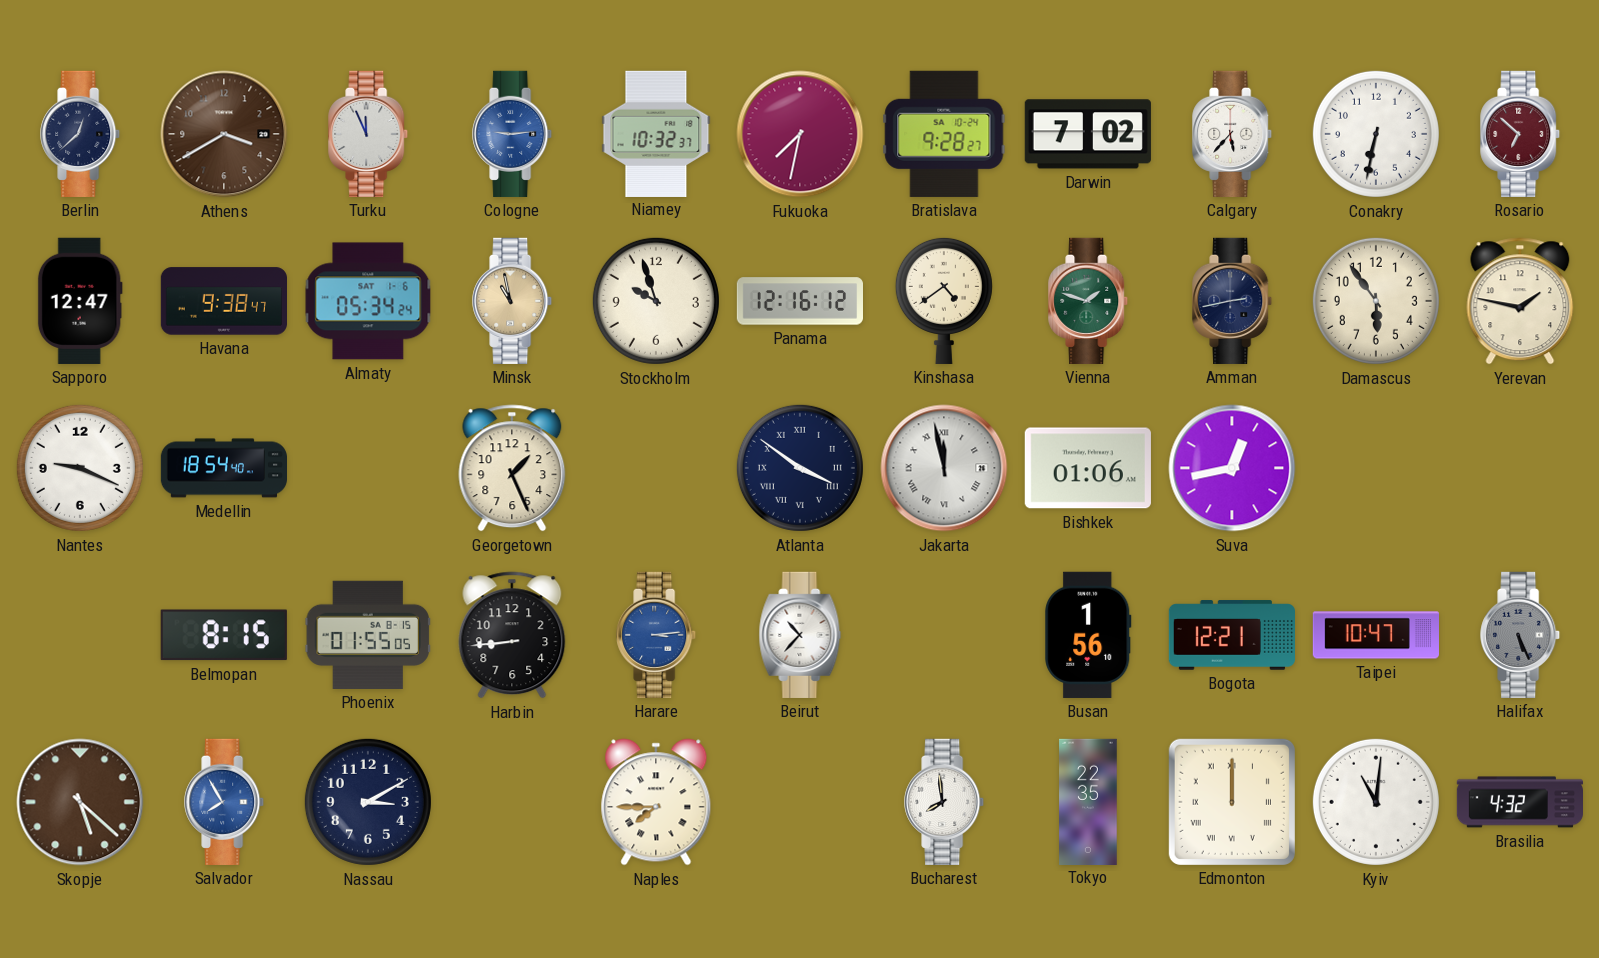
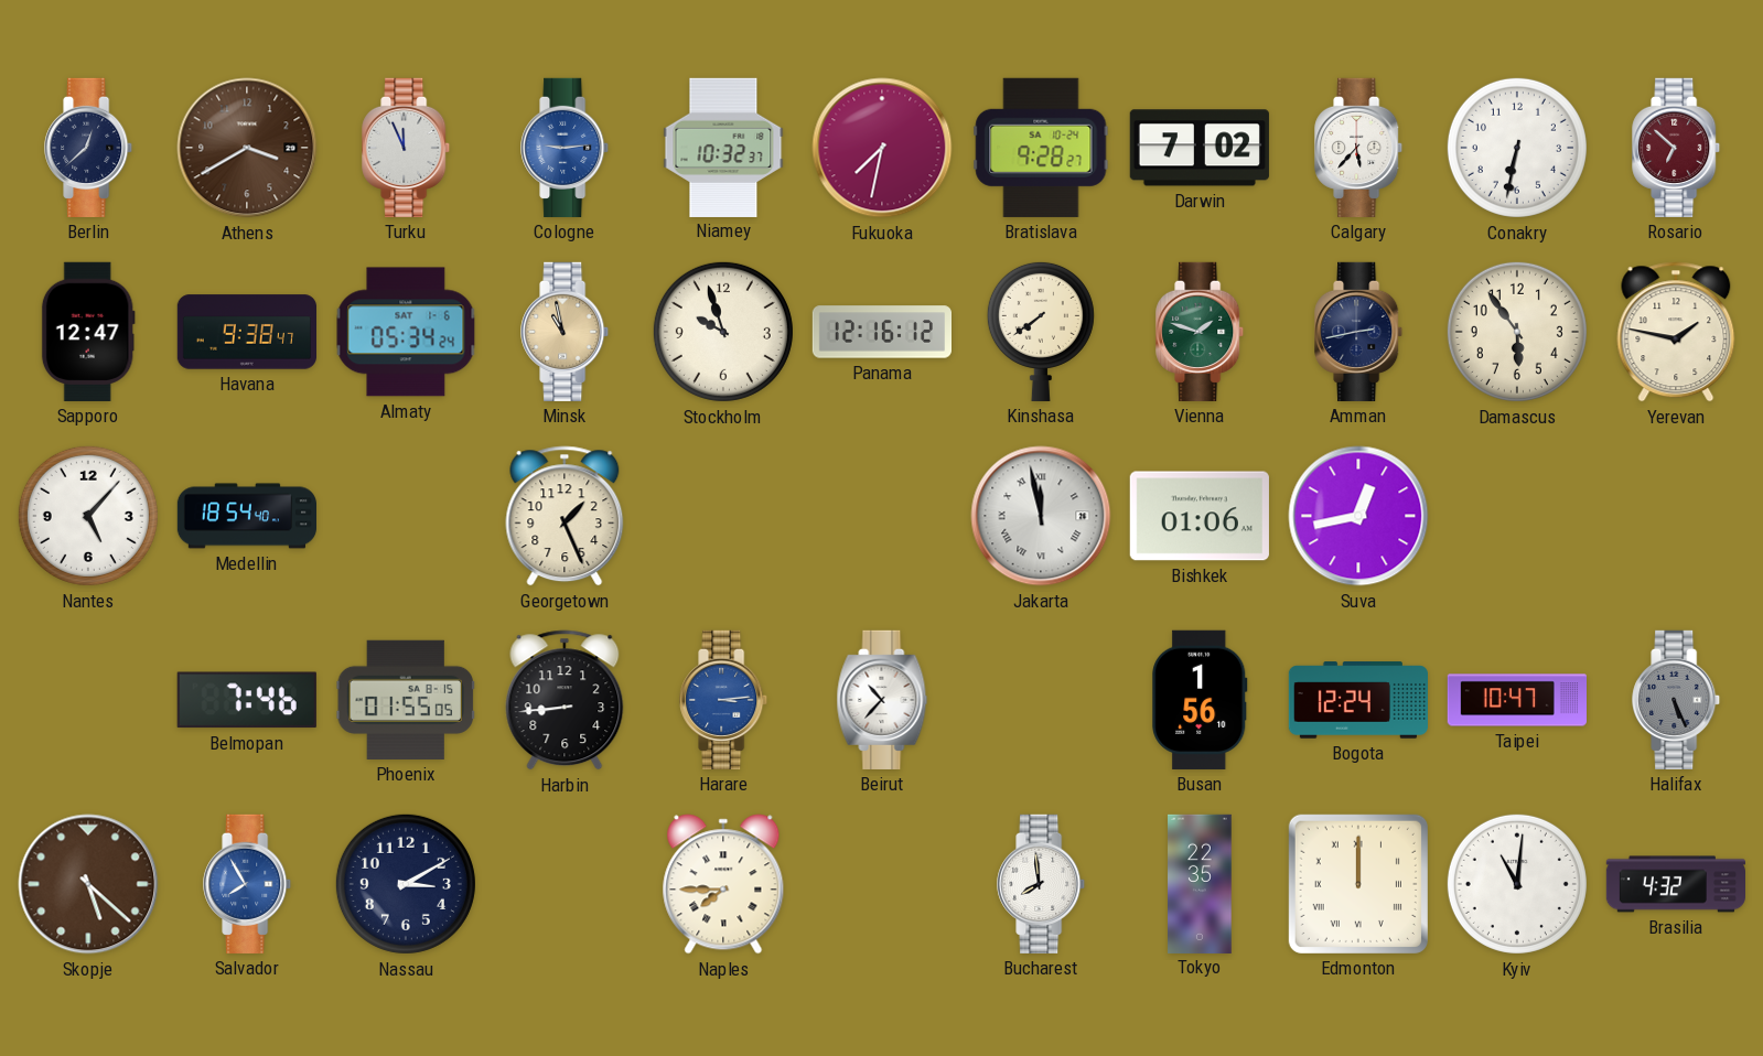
Kinshasa: 4:39 -> 7:39
Nantes: 9:19 -> 5:07
Atlanta: 3:51 -> none
Belmopan: 8:15 -> 7:46
Bogota: 12:21 -> 12:24
